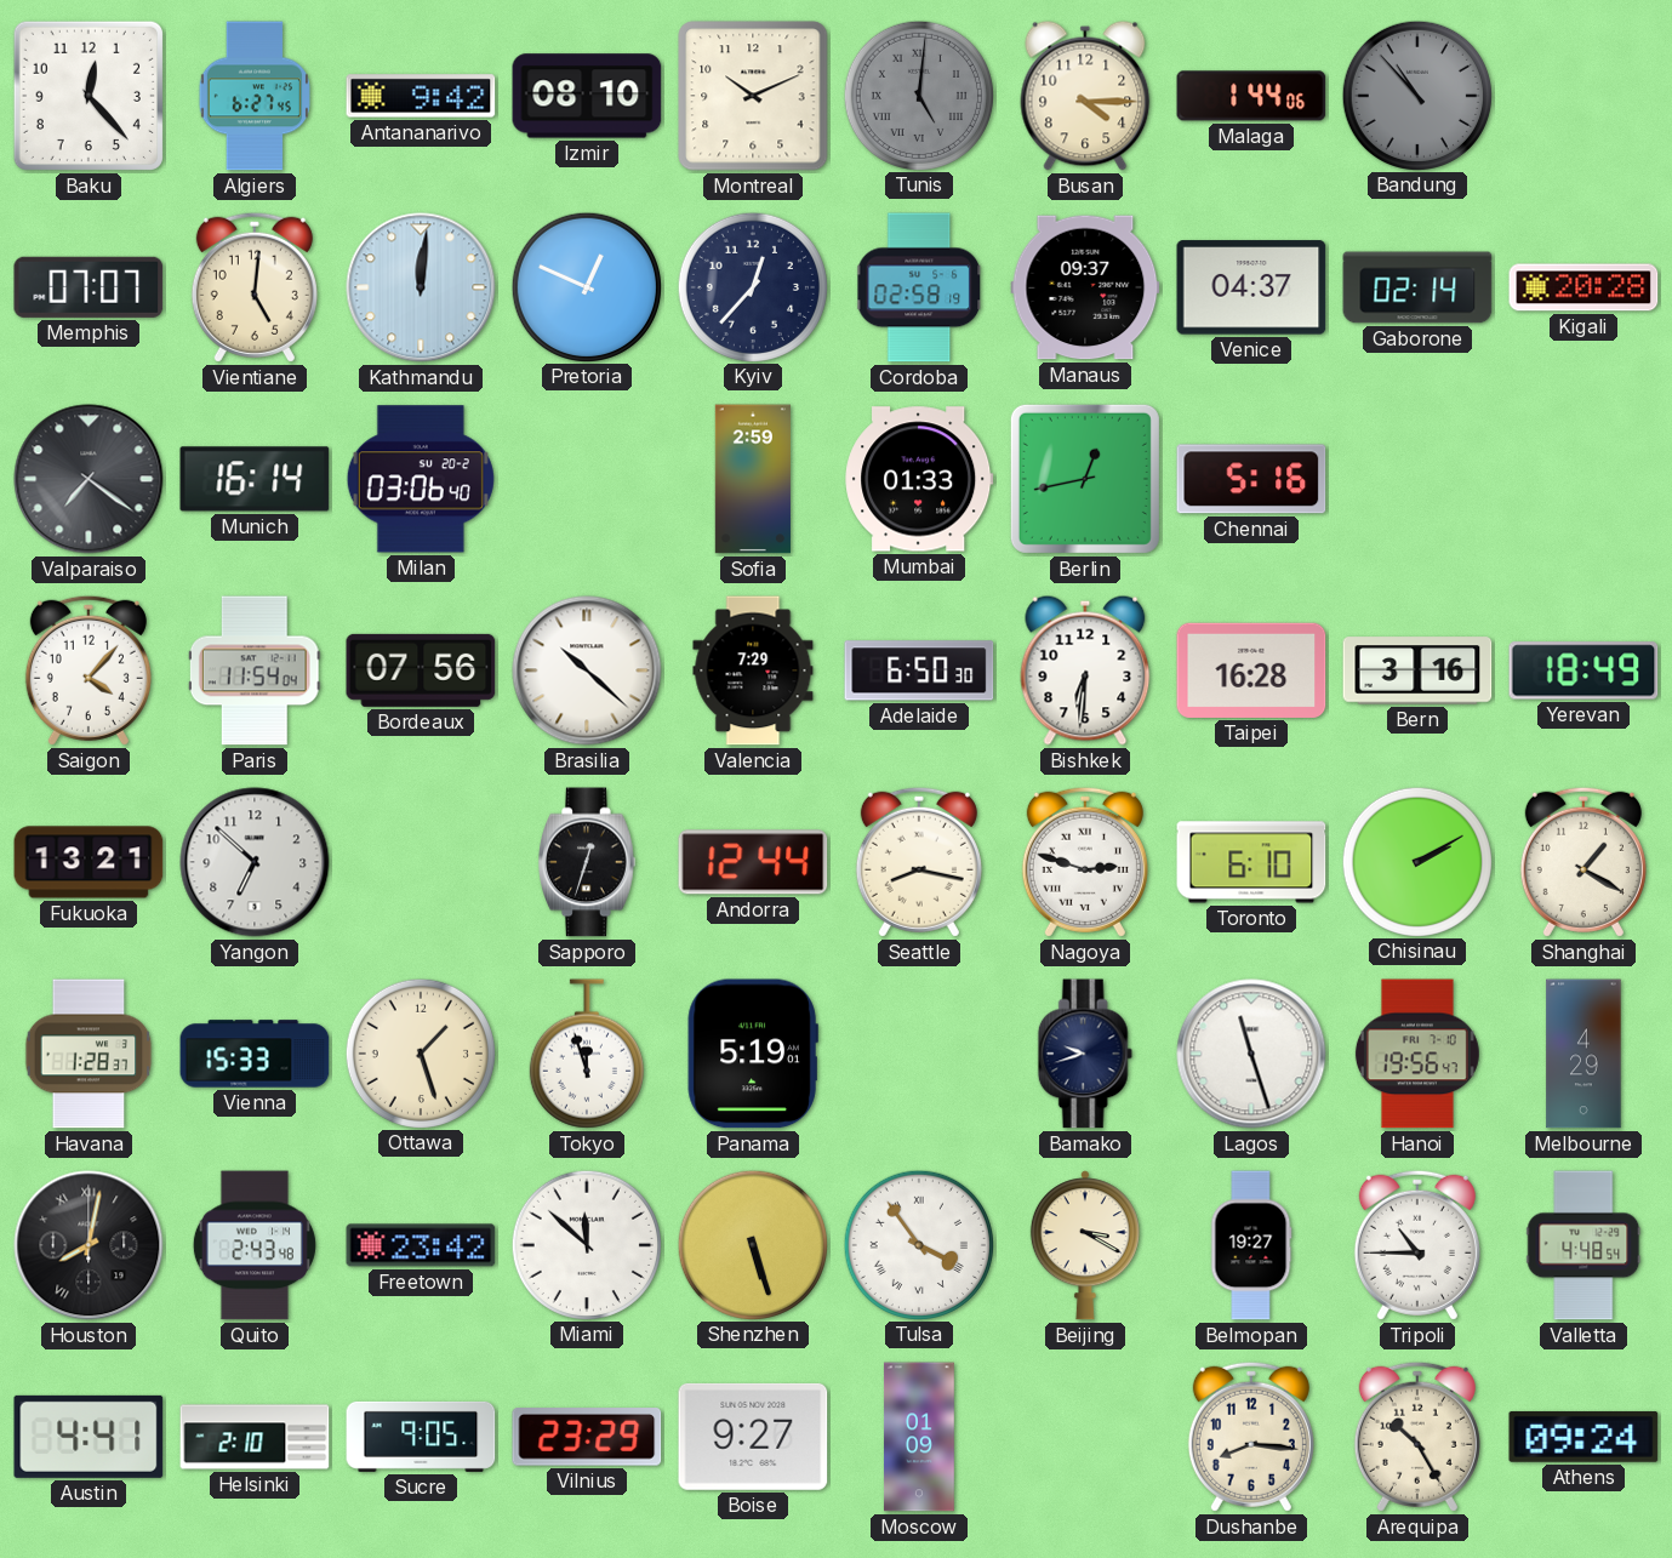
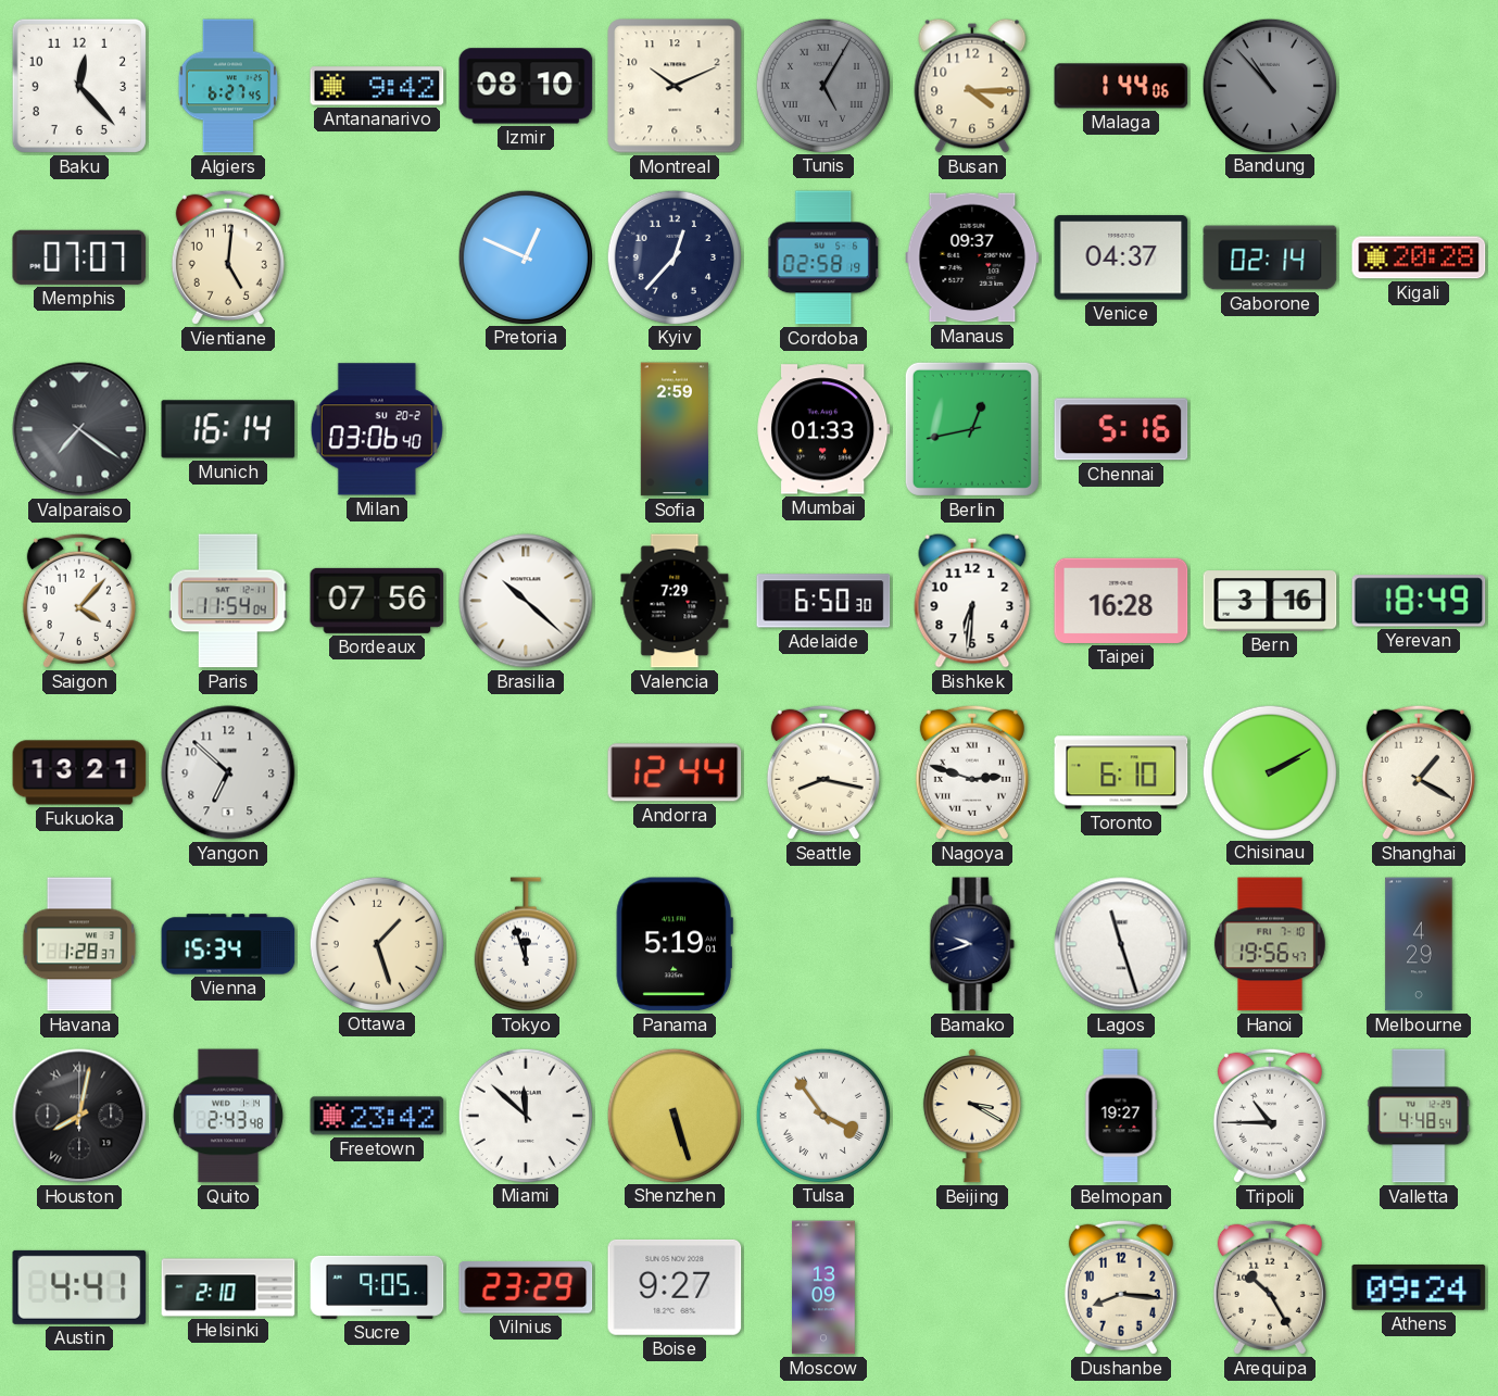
Tunis: 5:01 -> 5:05
Kathmandu: 12:01 -> none
Sapporo: 12:33 -> none
Vienna: 15:33 -> 15:34
Moscow: 01:09 -> 13:09
